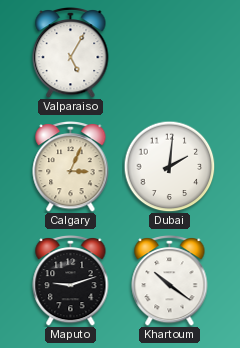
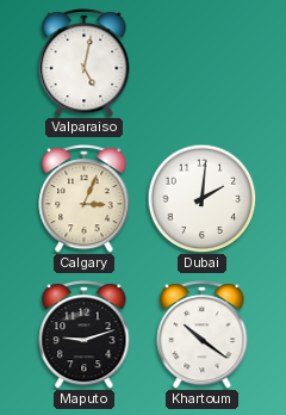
Valparaiso: 5:05 -> 5:02
